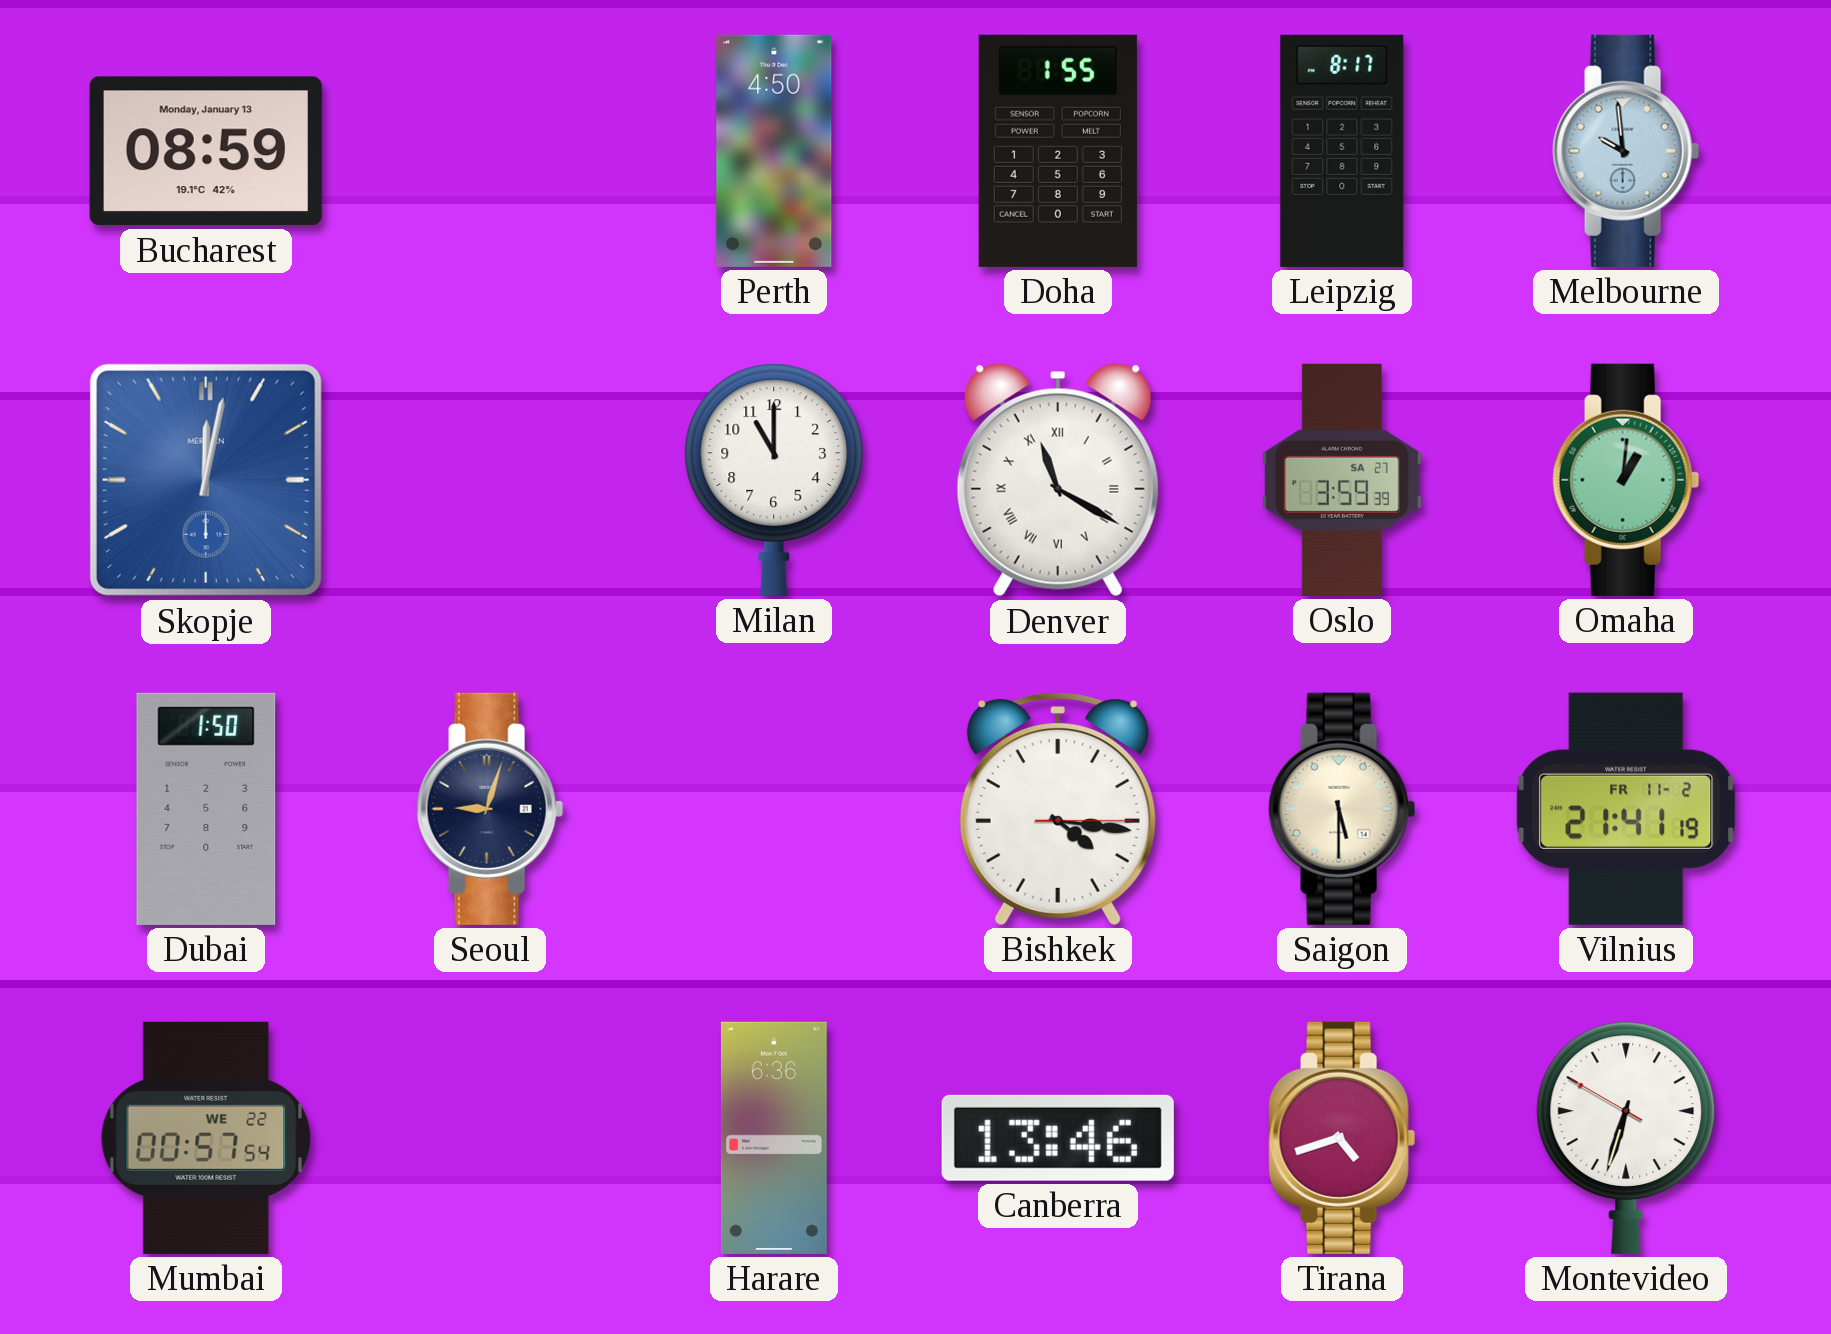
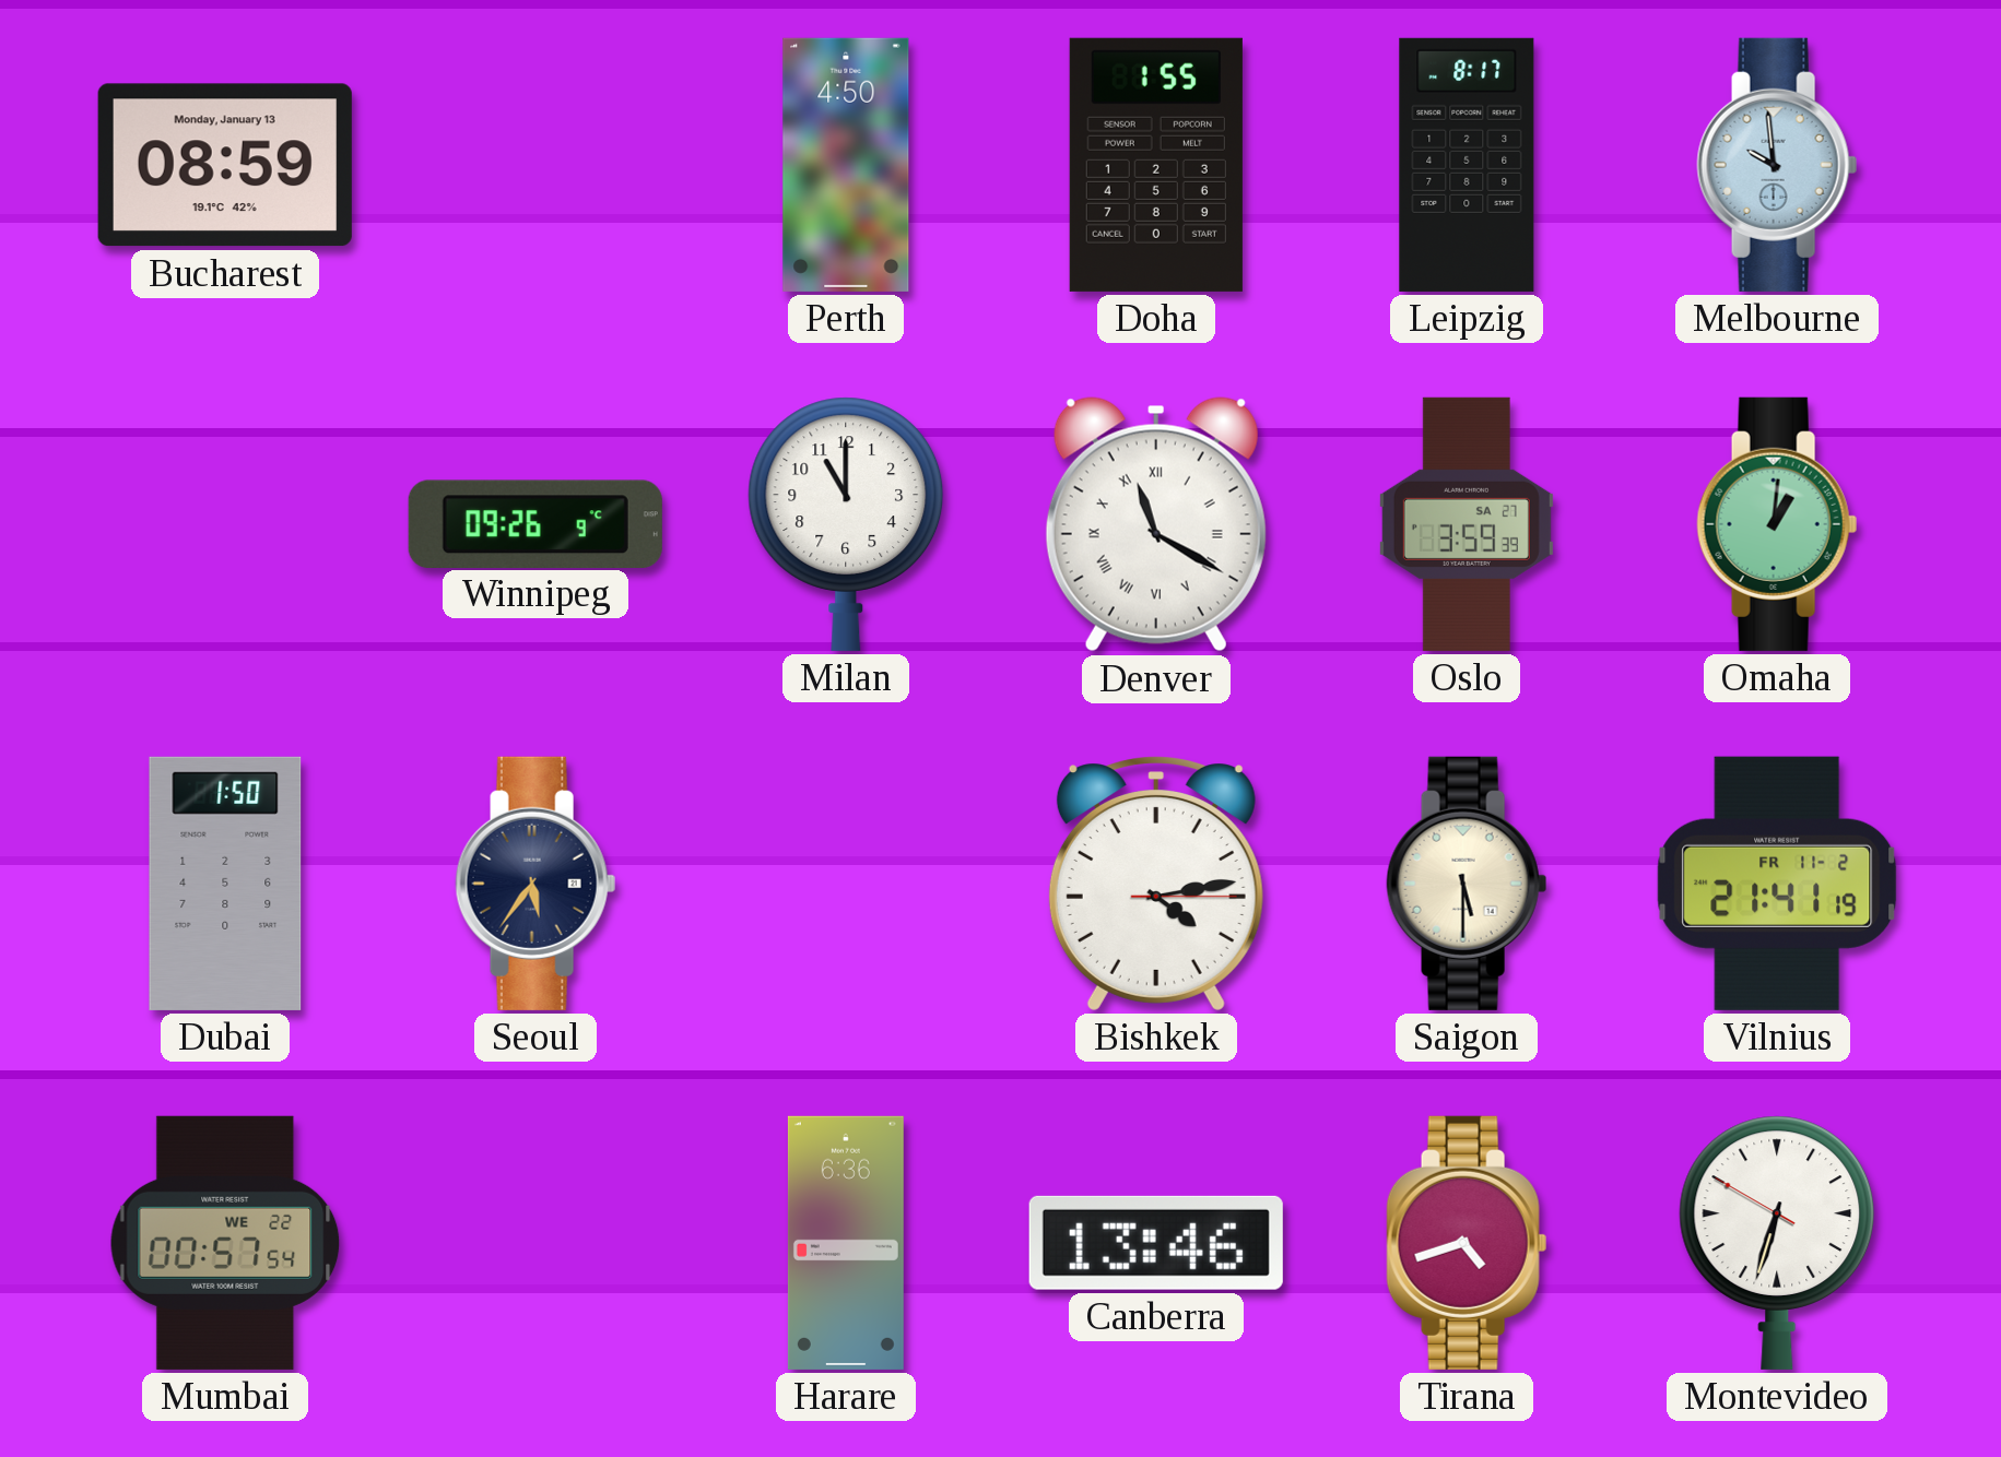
Skopje: 12:02 -> none
Winnipeg: none -> 09:26
Seoul: 9:03 -> 5:36
Bishkek: 4:16 -> 4:13
